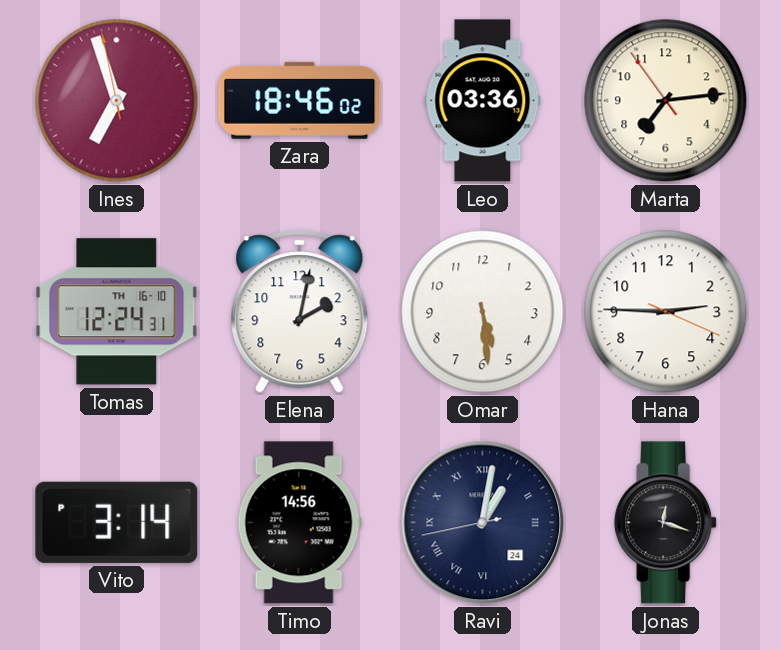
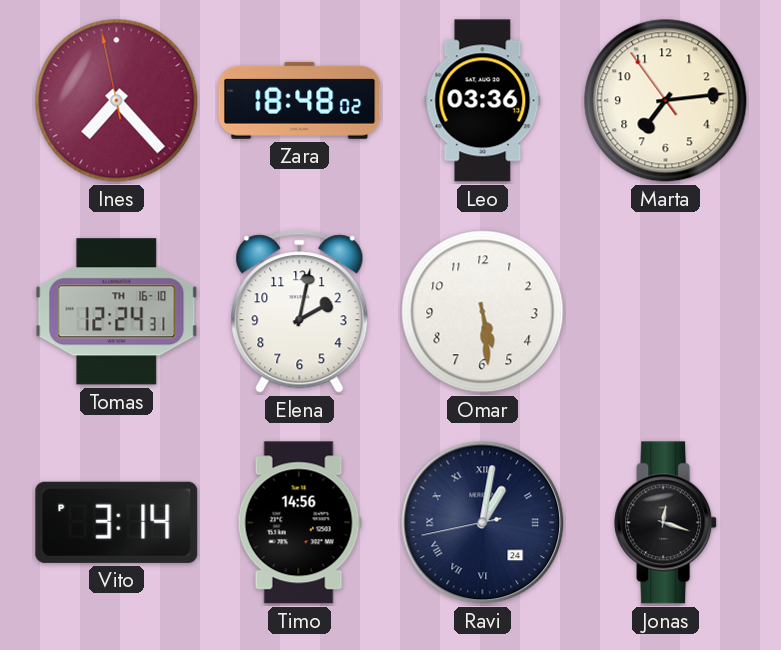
Ines: 6:56 -> 7:22
Zara: 18:46 -> 18:48
Hana: 2:45 -> none
